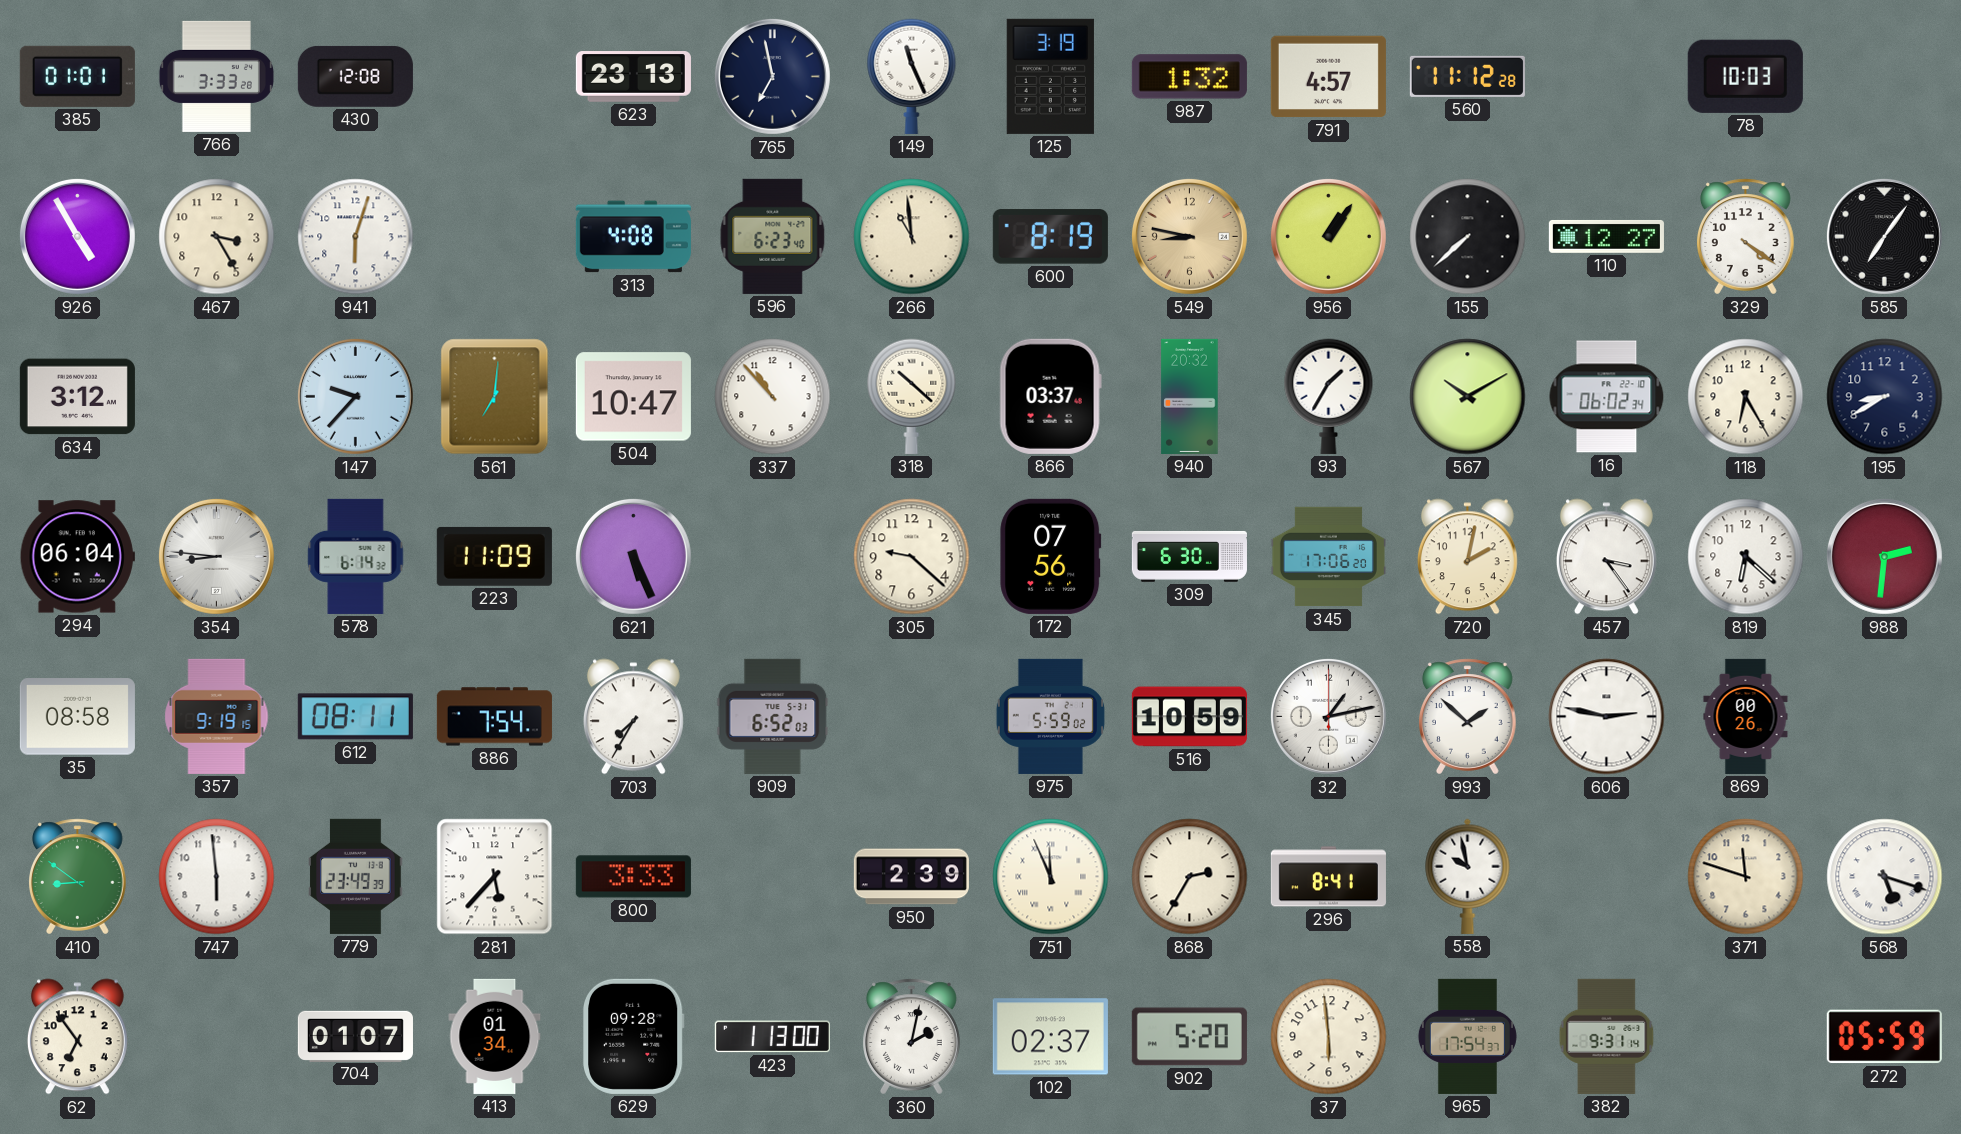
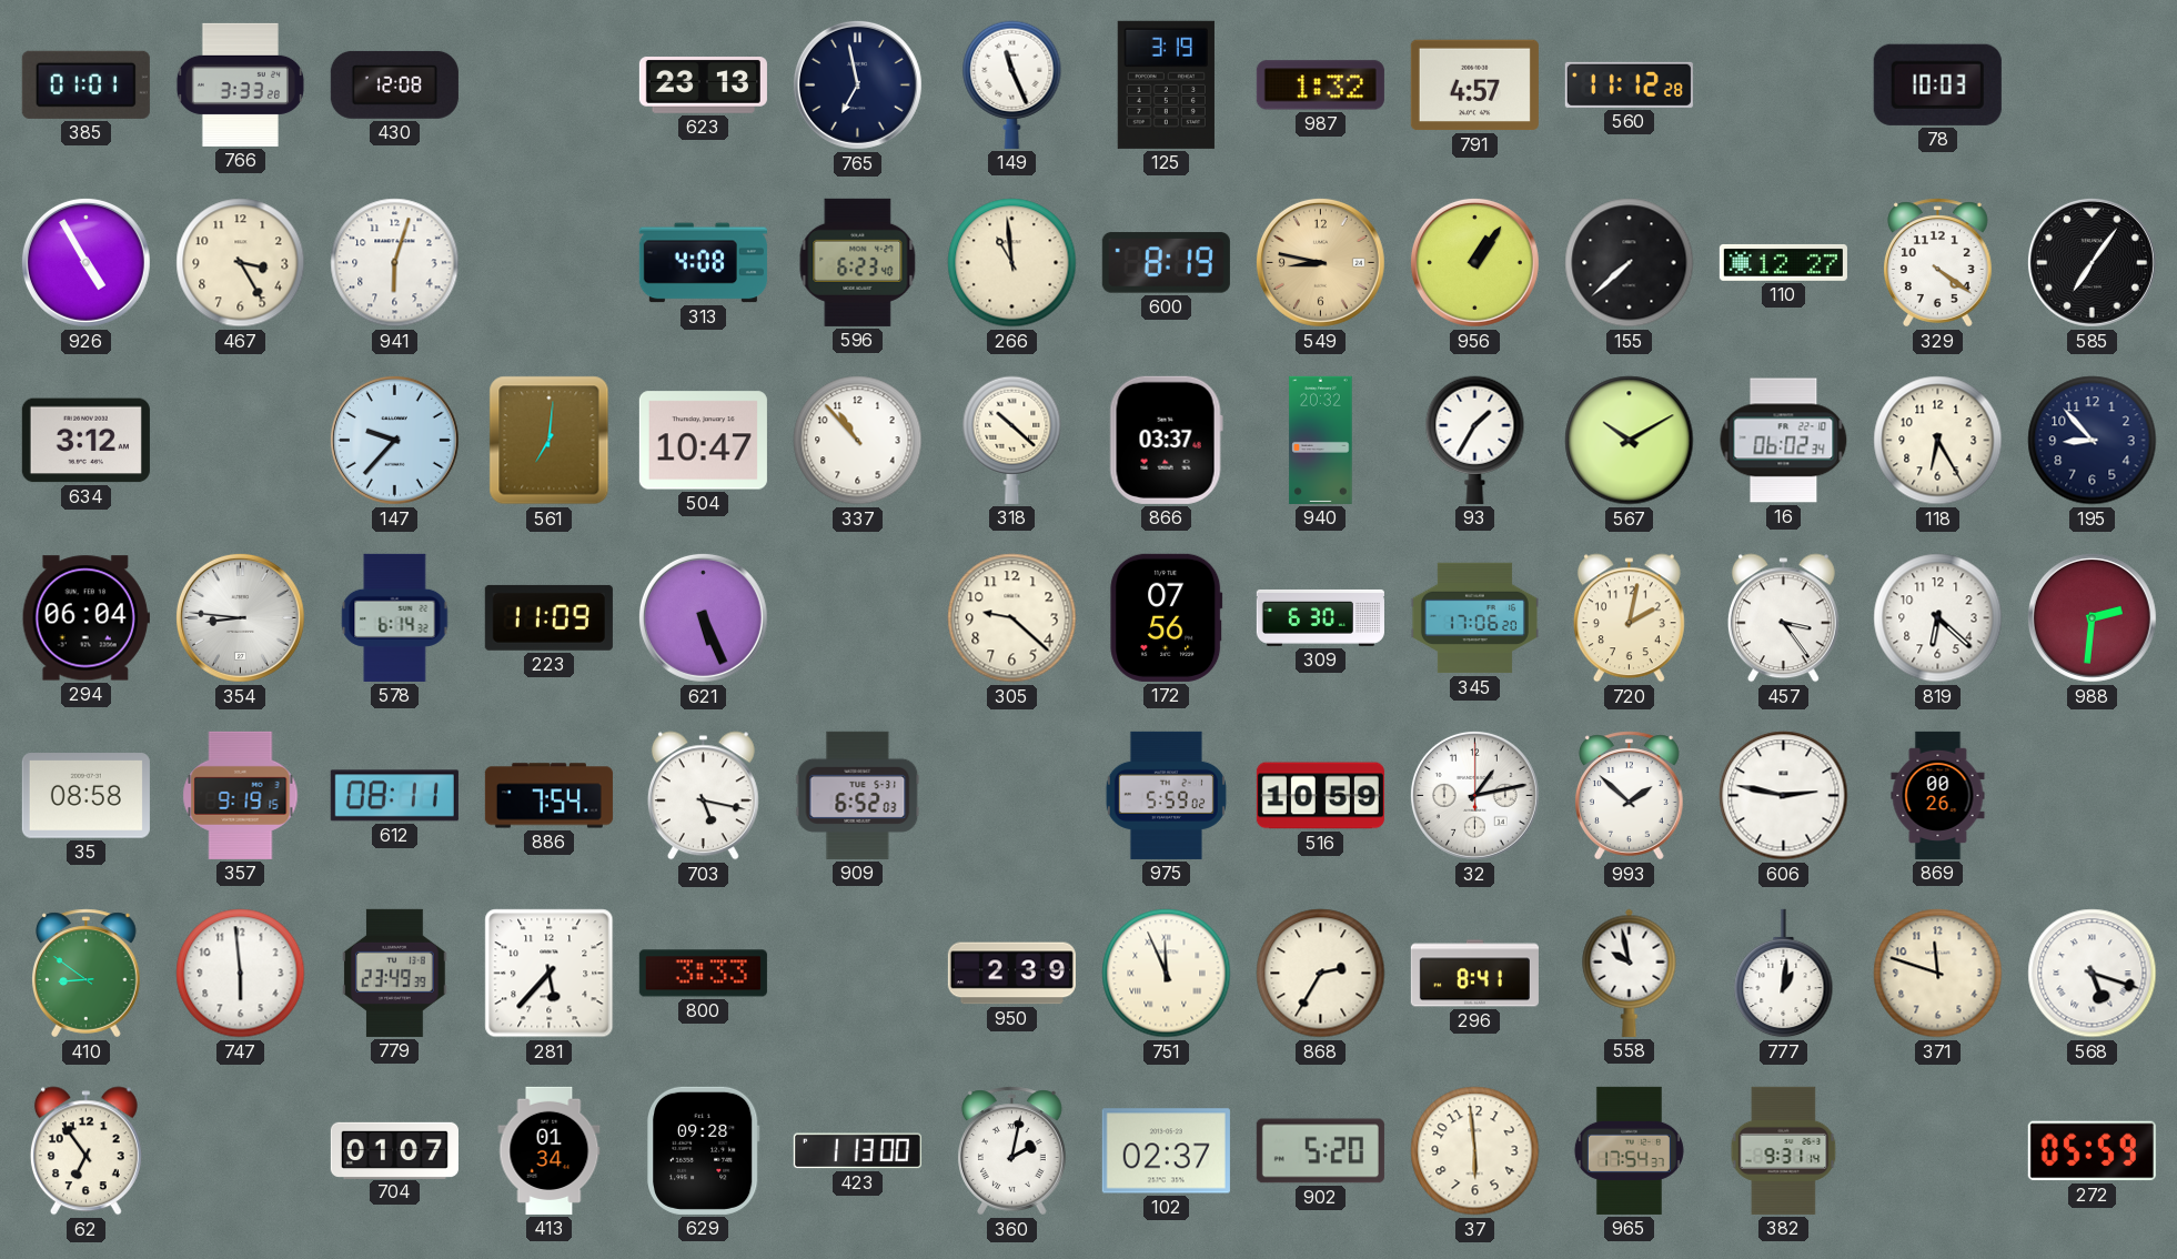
195: 8:40 -> 8:53
703: 7:35 -> 5:17
777: none -> 1:01
